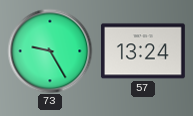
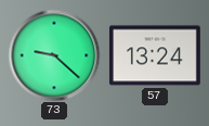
73: 9:25 -> 9:22
